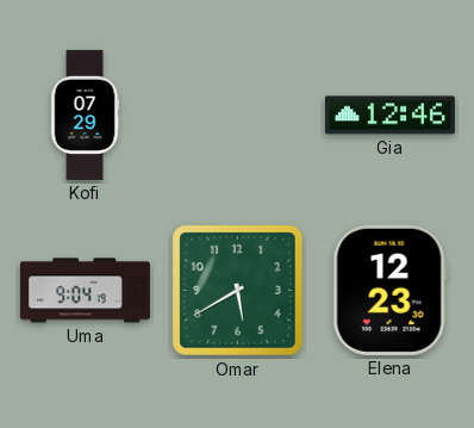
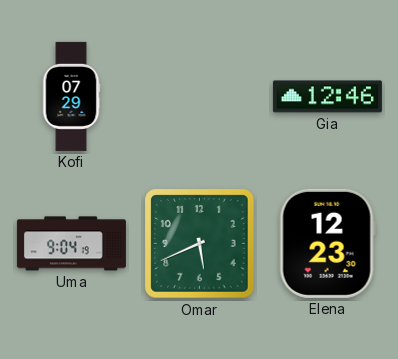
Omar: 5:40 -> 5:41
